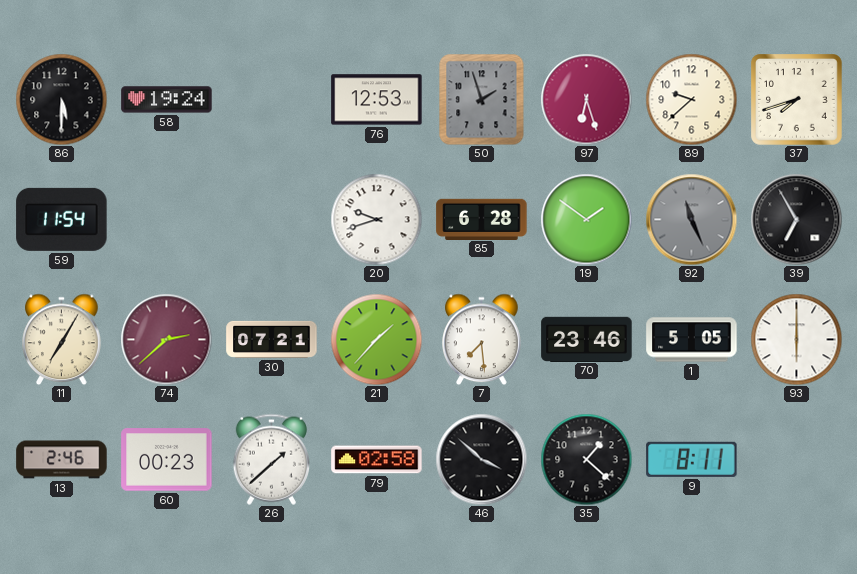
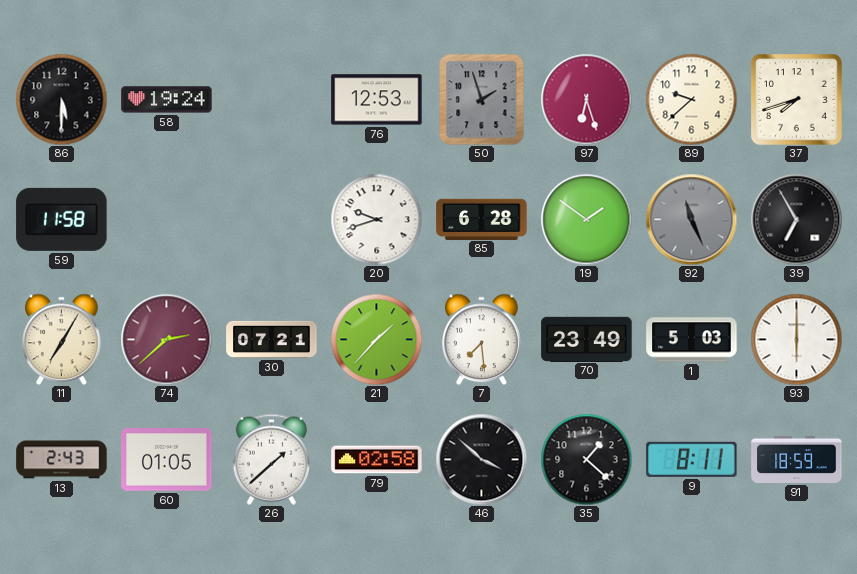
59: 11:54 -> 11:58
70: 23:46 -> 23:49
1: 5:05 -> 5:03
13: 2:46 -> 2:43
60: 00:23 -> 01:05
91: none -> 18:59
